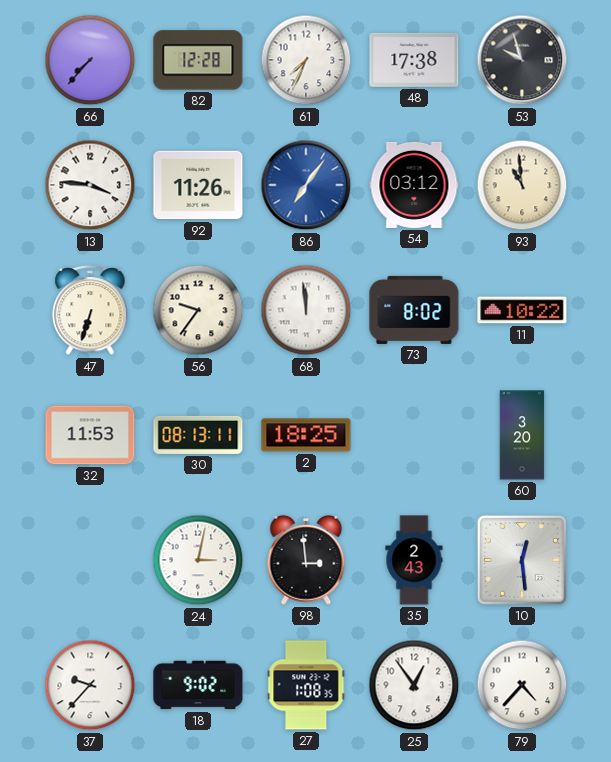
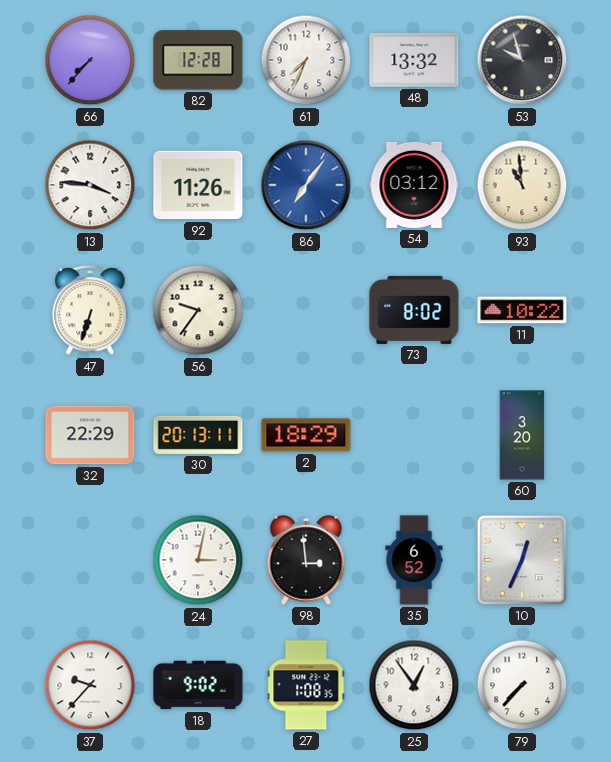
48: 17:38 -> 13:32
68: 11:59 -> none
32: 11:53 -> 22:29
30: 08:13 -> 20:13
2: 18:25 -> 18:29
35: 2:43 -> 6:52
10: 12:29 -> 12:34
79: 4:37 -> 7:37
